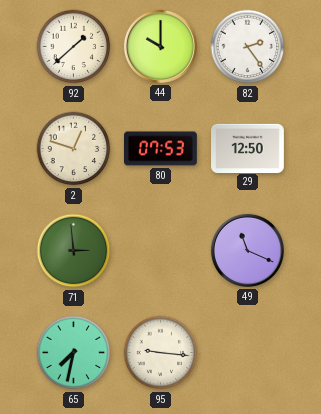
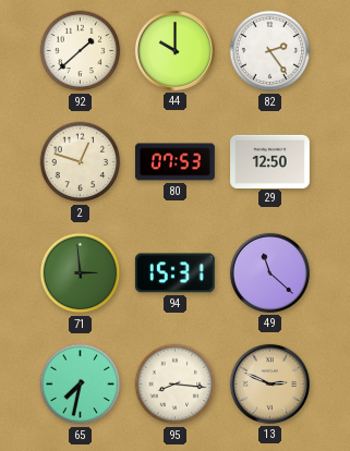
94: none -> 15:31
49: 11:19 -> 11:22
95: 9:16 -> 8:16
13: none -> 2:49
